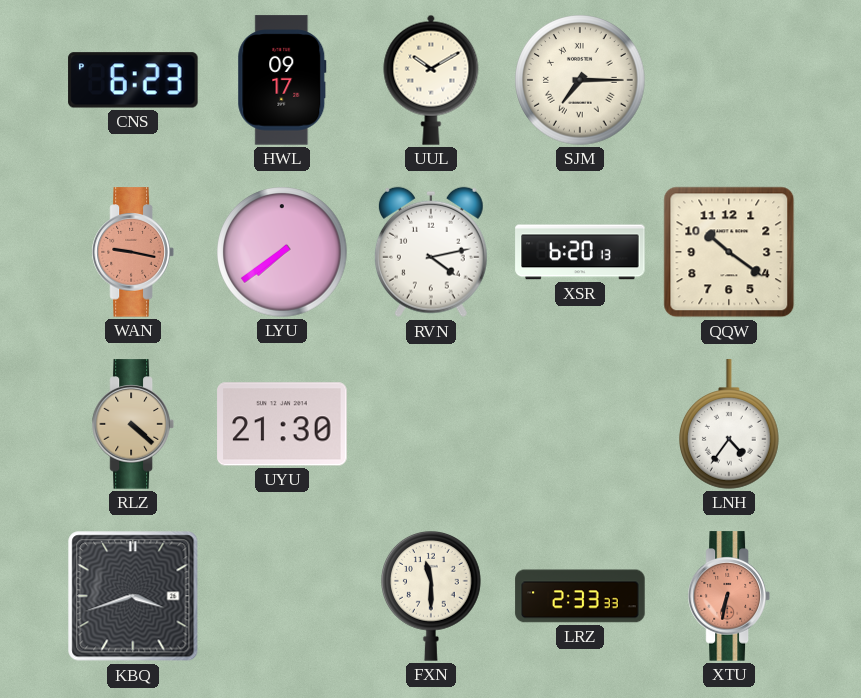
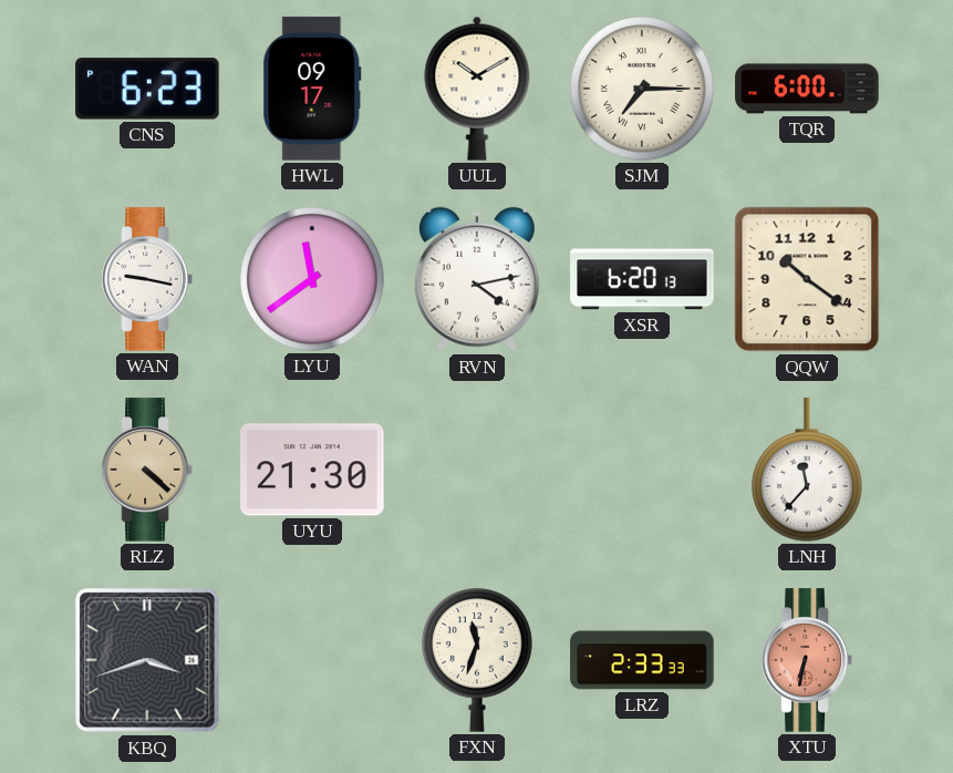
TQR: none -> 6:00
WAN dial: salmon -> white
LYU: 7:39 -> 11:39
LNH: 4:36 -> 11:37
FXN: 11:30 -> 11:33
